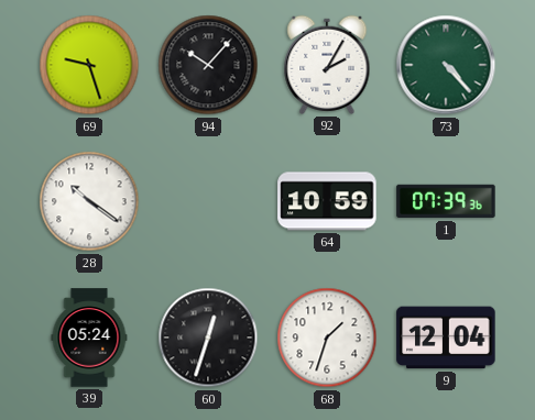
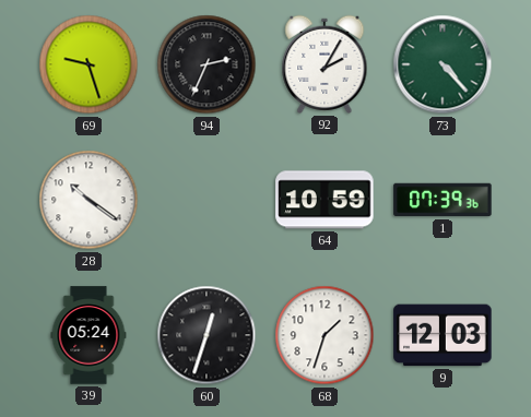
94: 10:07 -> 2:34
9: 12:04 -> 12:03
